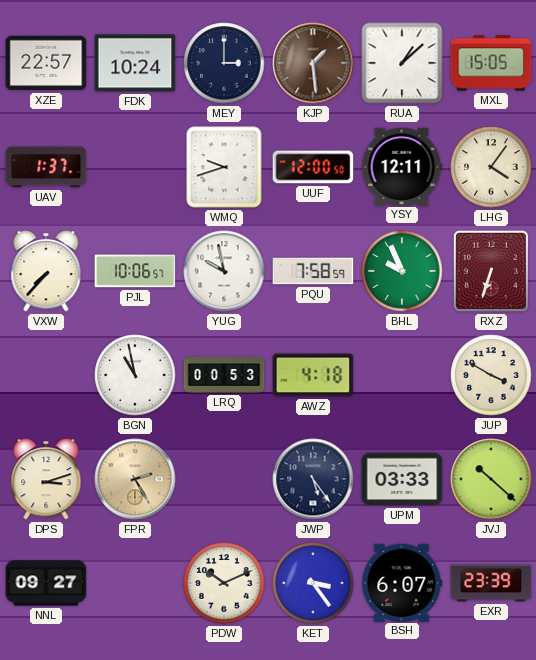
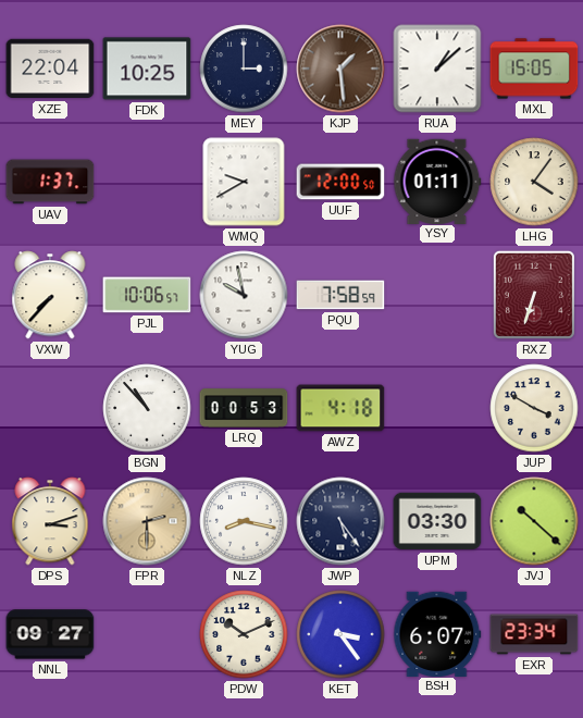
XZE: 22:57 -> 22:04
FDK: 10:24 -> 10:25
WMQ: 9:42 -> 9:40
YSY: 12:11 -> 01:11
BHL: 9:56 -> none
BGN: 10:58 -> 10:53
FPR: 2:25 -> 2:30
NLZ: none -> 8:17
UPM: 03:33 -> 03:30
EXR: 23:39 -> 23:34
